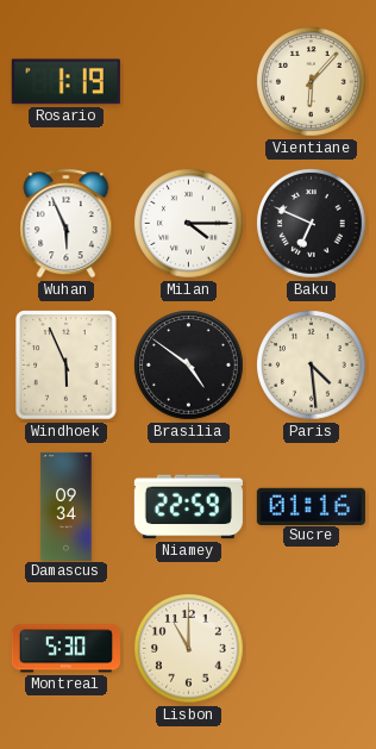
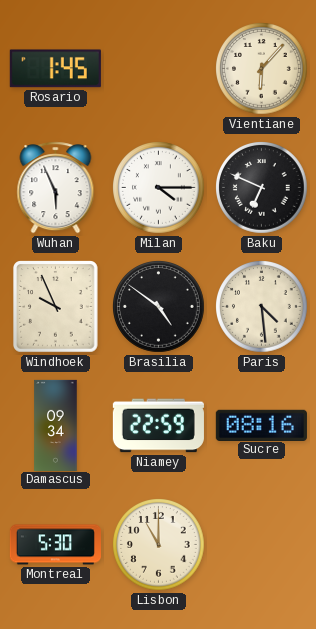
Rosario: 1:19 -> 1:45
Windhoek: 5:56 -> 9:56
Sucre: 01:16 -> 08:16
